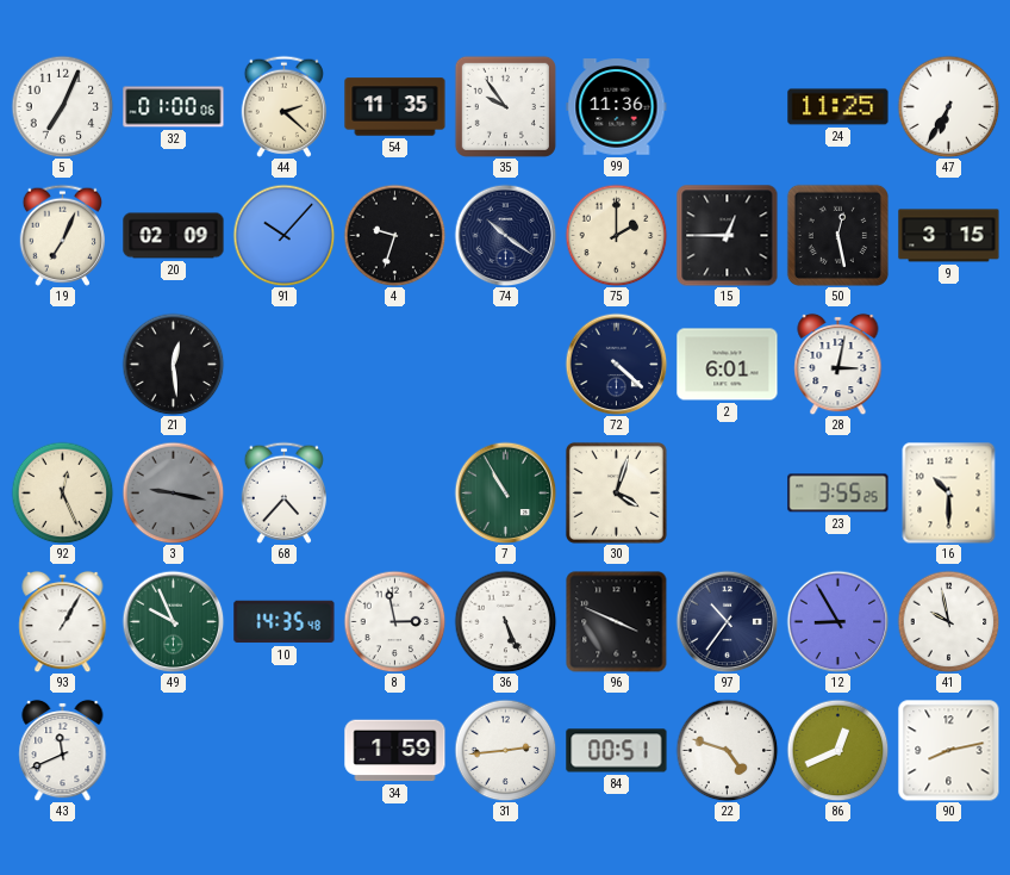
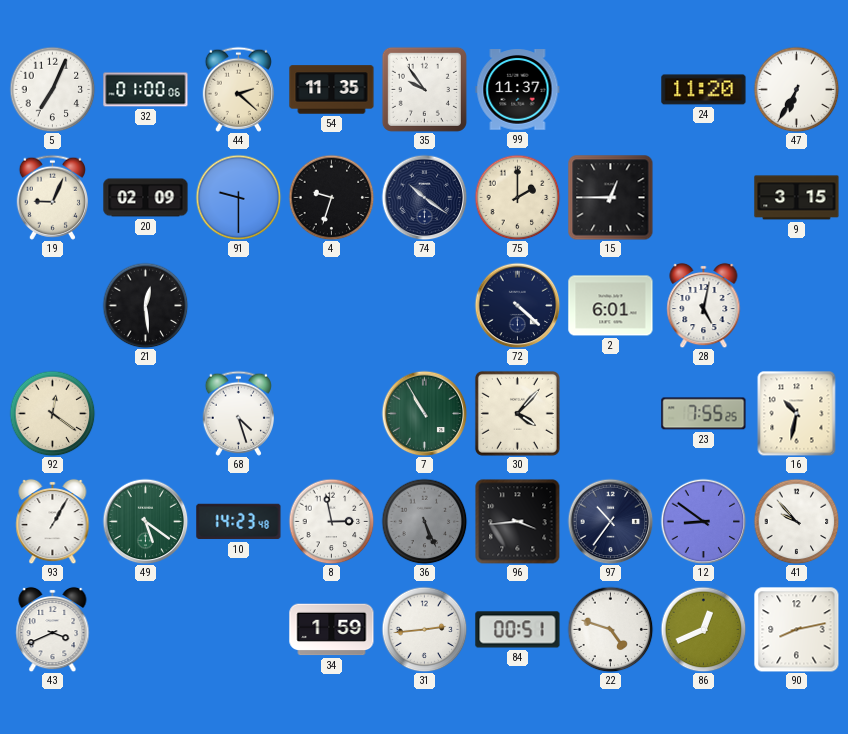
99: 11:36 -> 11:37
24: 11:25 -> 11:20
19: 7:04 -> 9:04
91: 10:07 -> 9:30
50: 12:28 -> none
28: 3:02 -> 5:02
92: 12:26 -> 12:21
3: 9:17 -> none
68: 4:37 -> 4:27
30: 4:03 -> 4:07
23: 3:55 -> 7:55
16: 10:30 -> 10:32
49: 9:56 -> 5:21
10: 14:35 -> 14:23
36 dial: white -> grey
96: 3:49 -> 3:44
12: 8:55 -> 8:51
41: 9:58 -> 9:53
43: 11:41 -> 3:41
